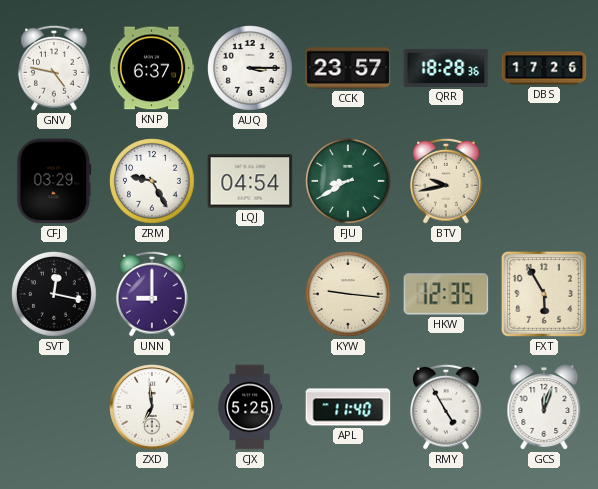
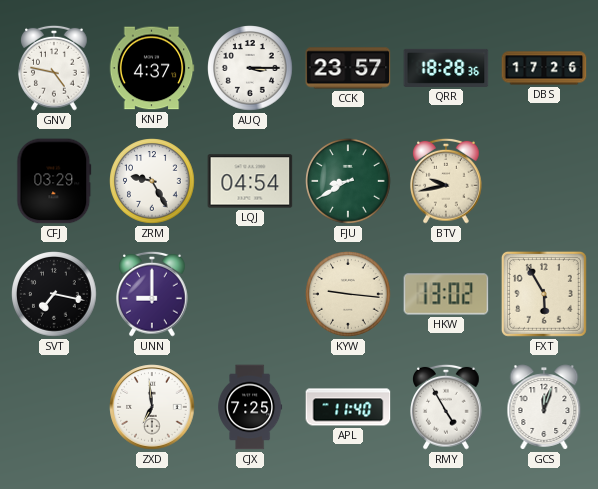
KNP: 6:37 -> 4:37
SVT: 12:17 -> 7:17
HKW: 12:35 -> 13:02
CJX: 5:25 -> 7:25
